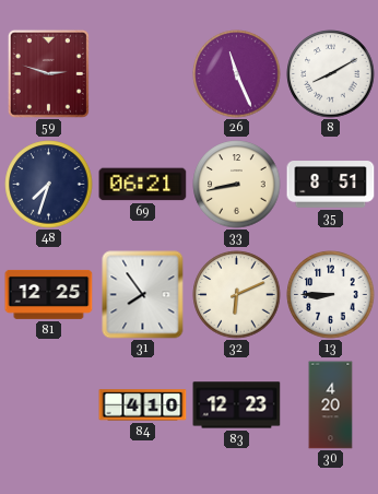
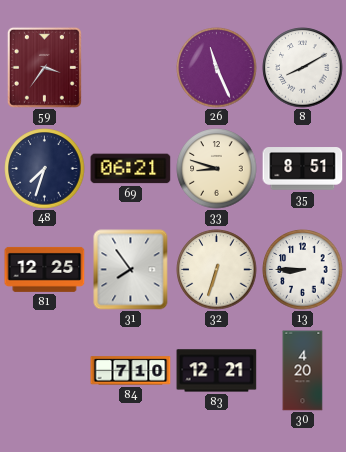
59: 2:48 -> 3:36
33: 8:43 -> 8:48
32: 6:11 -> 6:33
84: 4:10 -> 7:10
83: 12:23 -> 12:21
